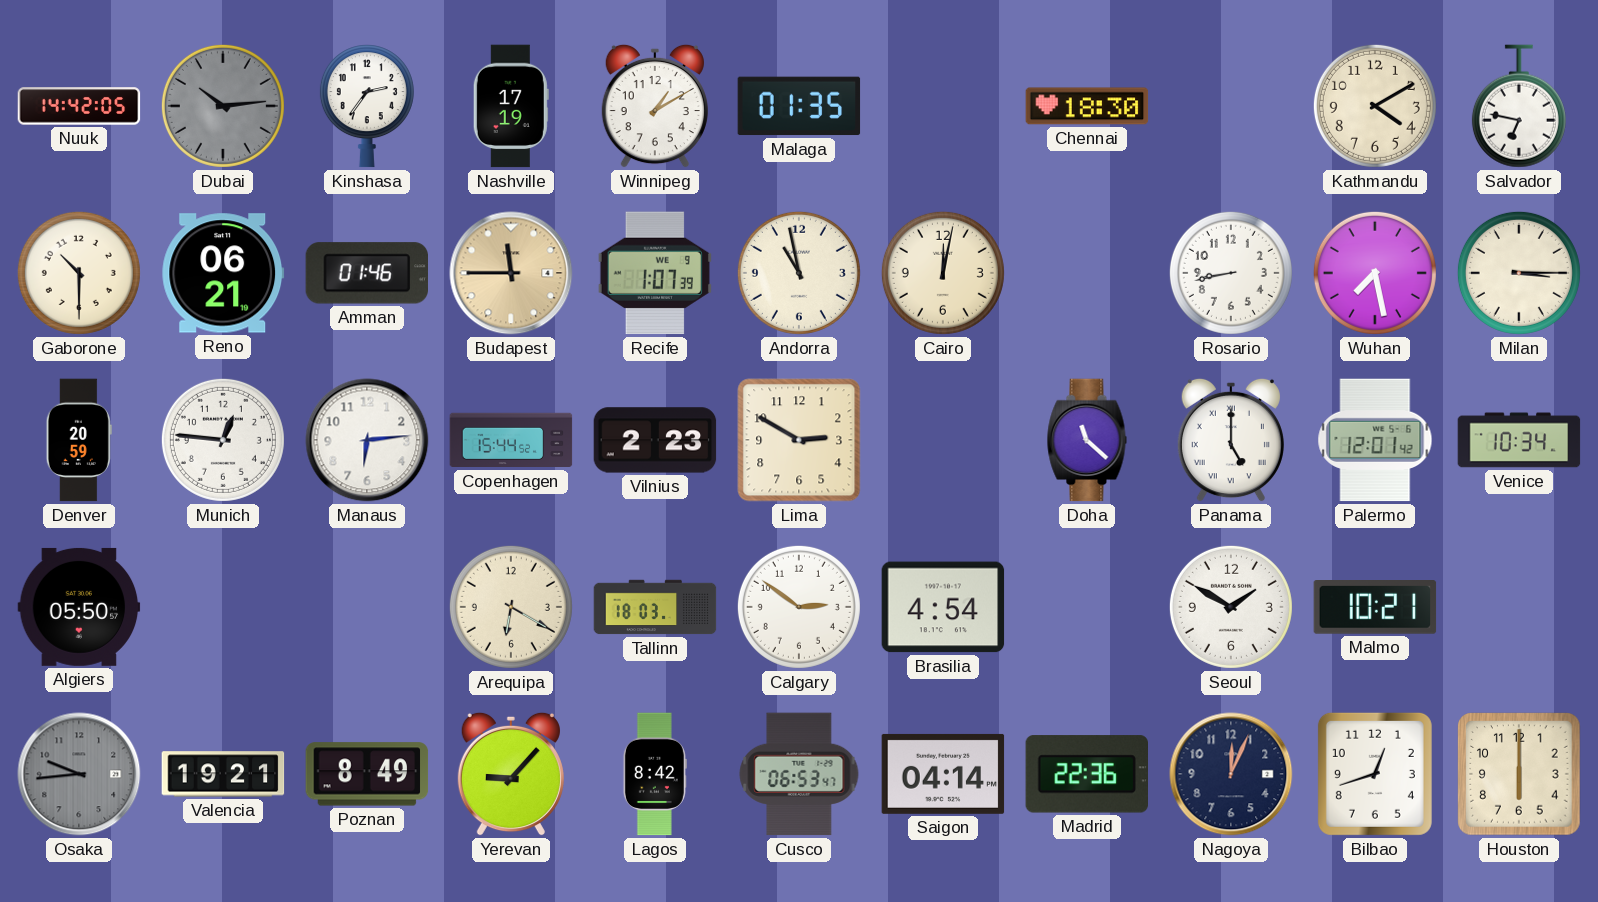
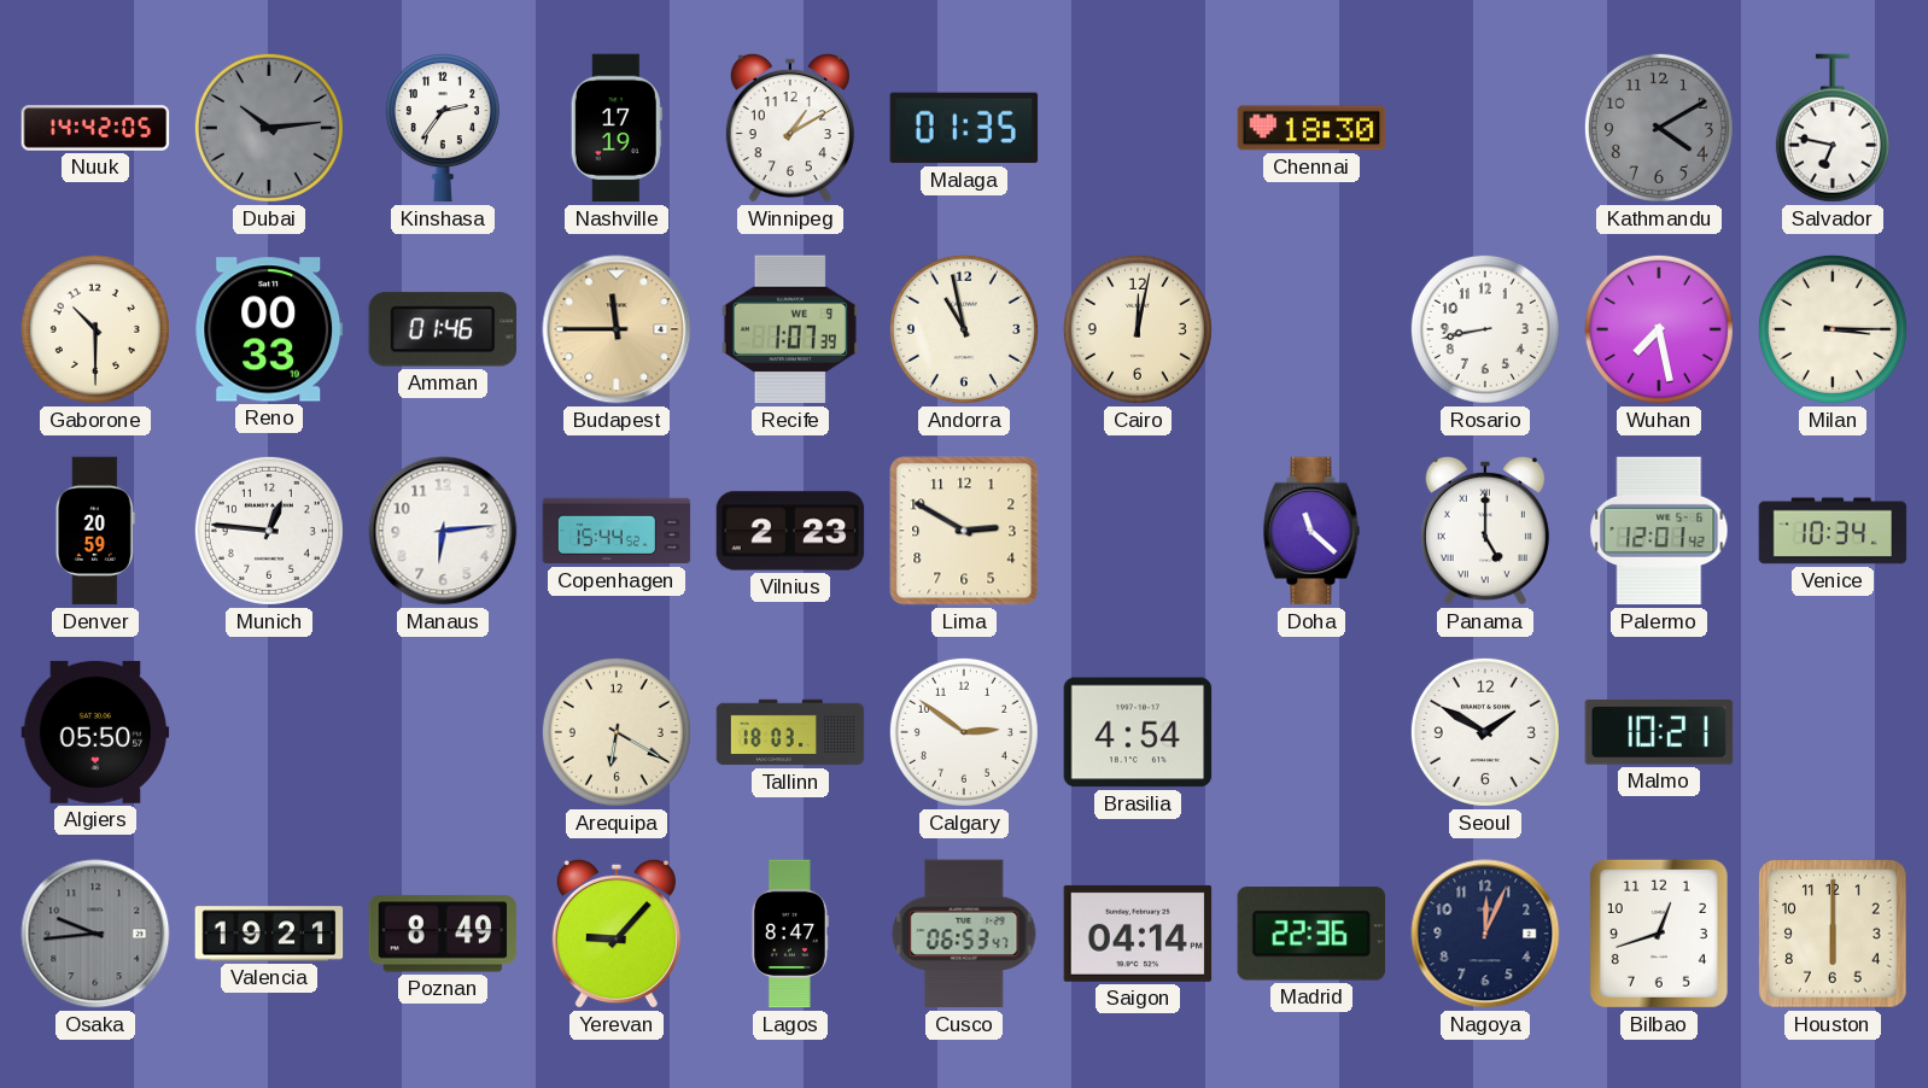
Kathmandu dial: cream -> grey
Reno: 06:21 -> 00:33
Lagos: 8:42 -> 8:47
